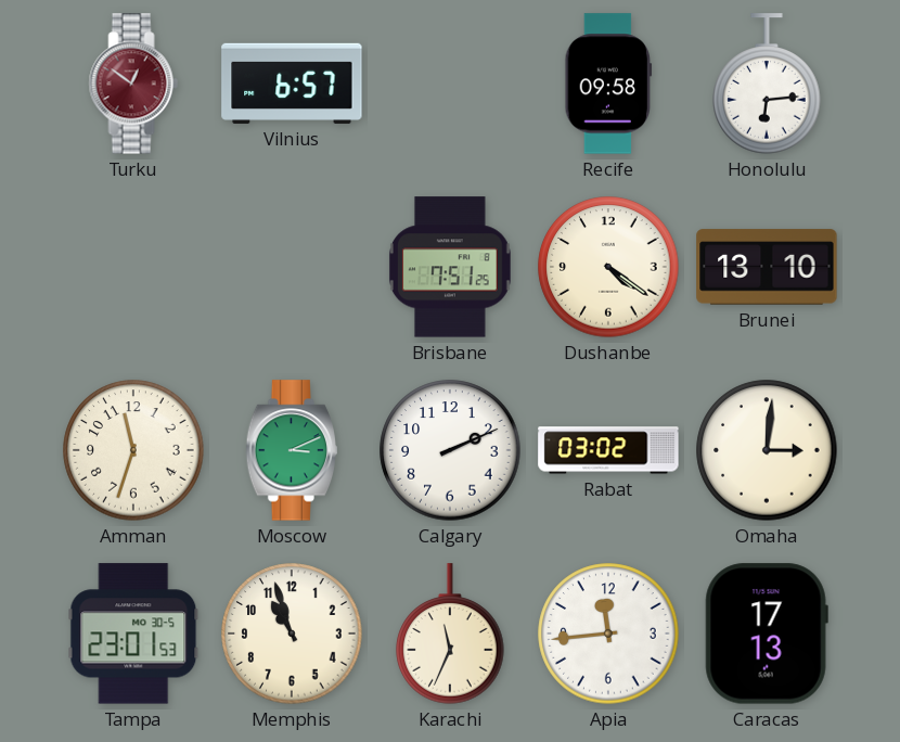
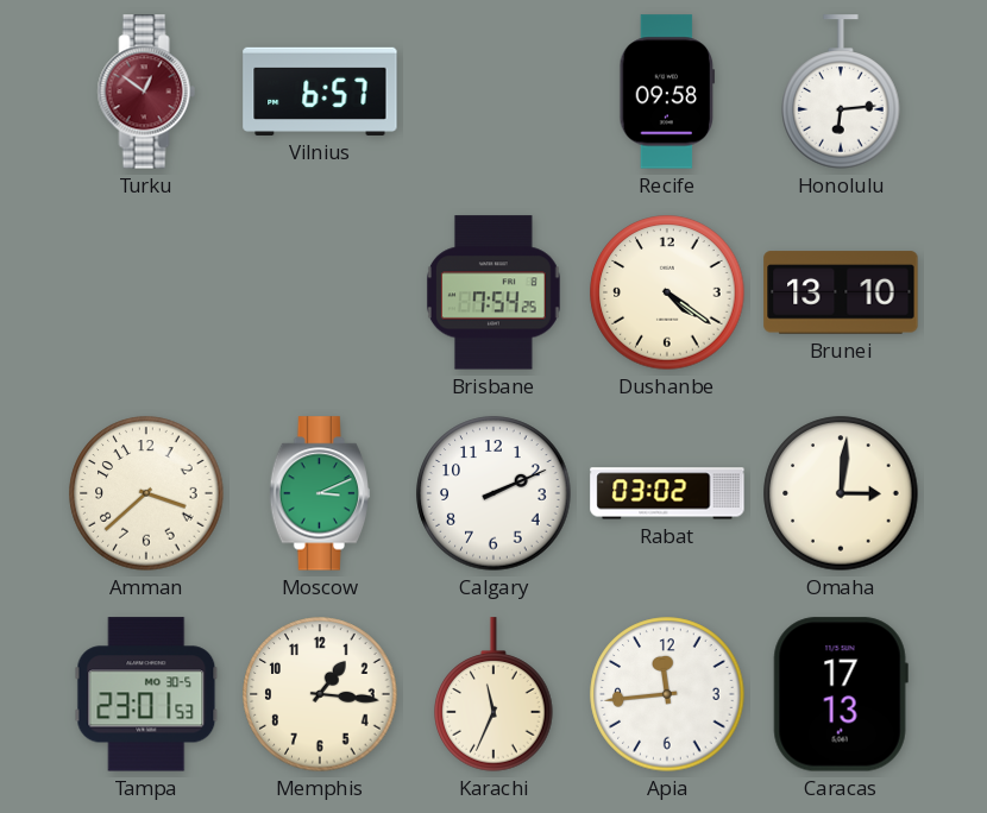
Brisbane: 7:51 -> 7:54
Amman: 11:33 -> 3:38
Memphis: 10:57 -> 1:16
